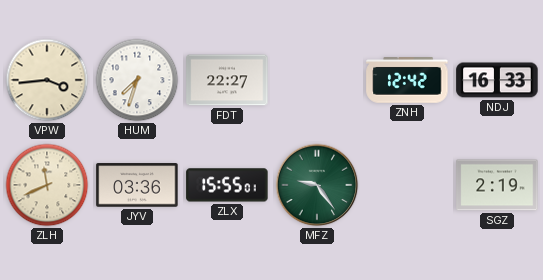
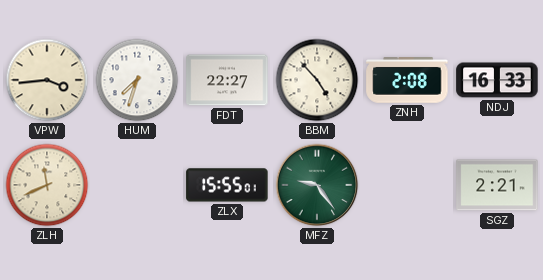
BBM: none -> 4:53
ZNH: 12:42 -> 2:08
JYV: 03:36 -> none
SGZ: 2:19 -> 2:21
